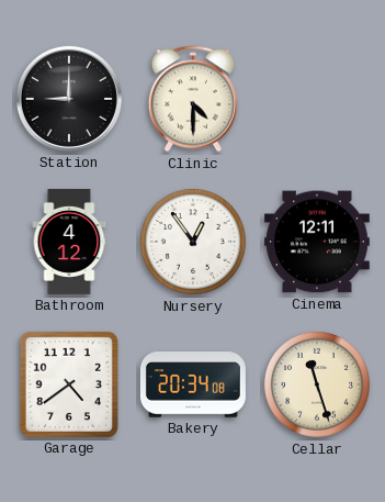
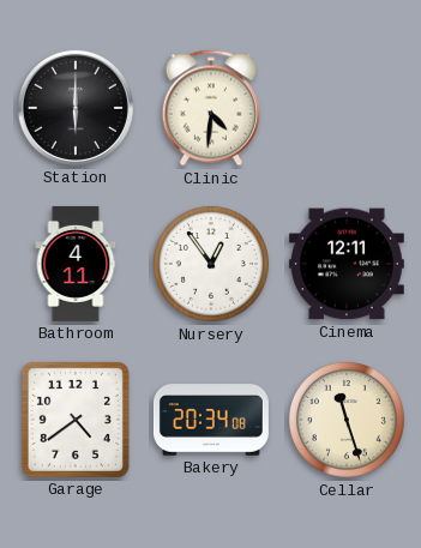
Station: 9:00 -> 6:00
Clinic: 4:30 -> 4:31
Bathroom: 4:12 -> 4:11
